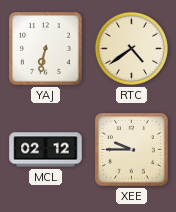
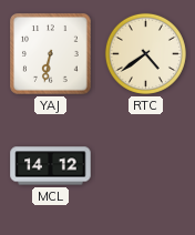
MCL: 02:12 -> 14:12
XEE: 9:45 -> none
